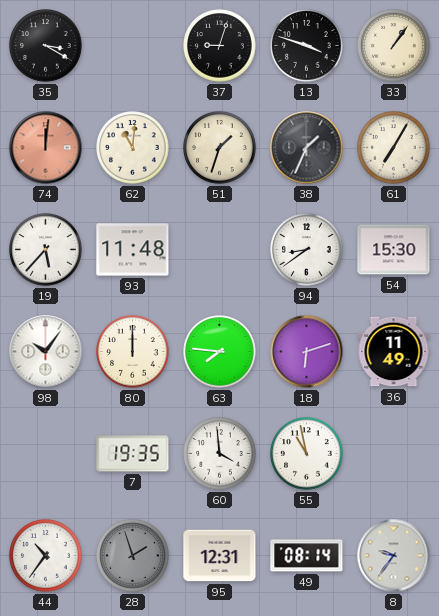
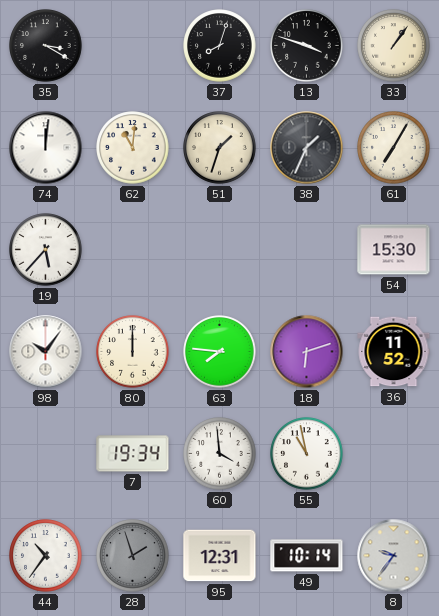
37: 9:03 -> 8:03
74 dial: salmon -> white
93: 11:48 -> none
94: 8:39 -> none
36: 11:49 -> 11:52
7: 19:35 -> 19:34
49: 08:14 -> 10:14
